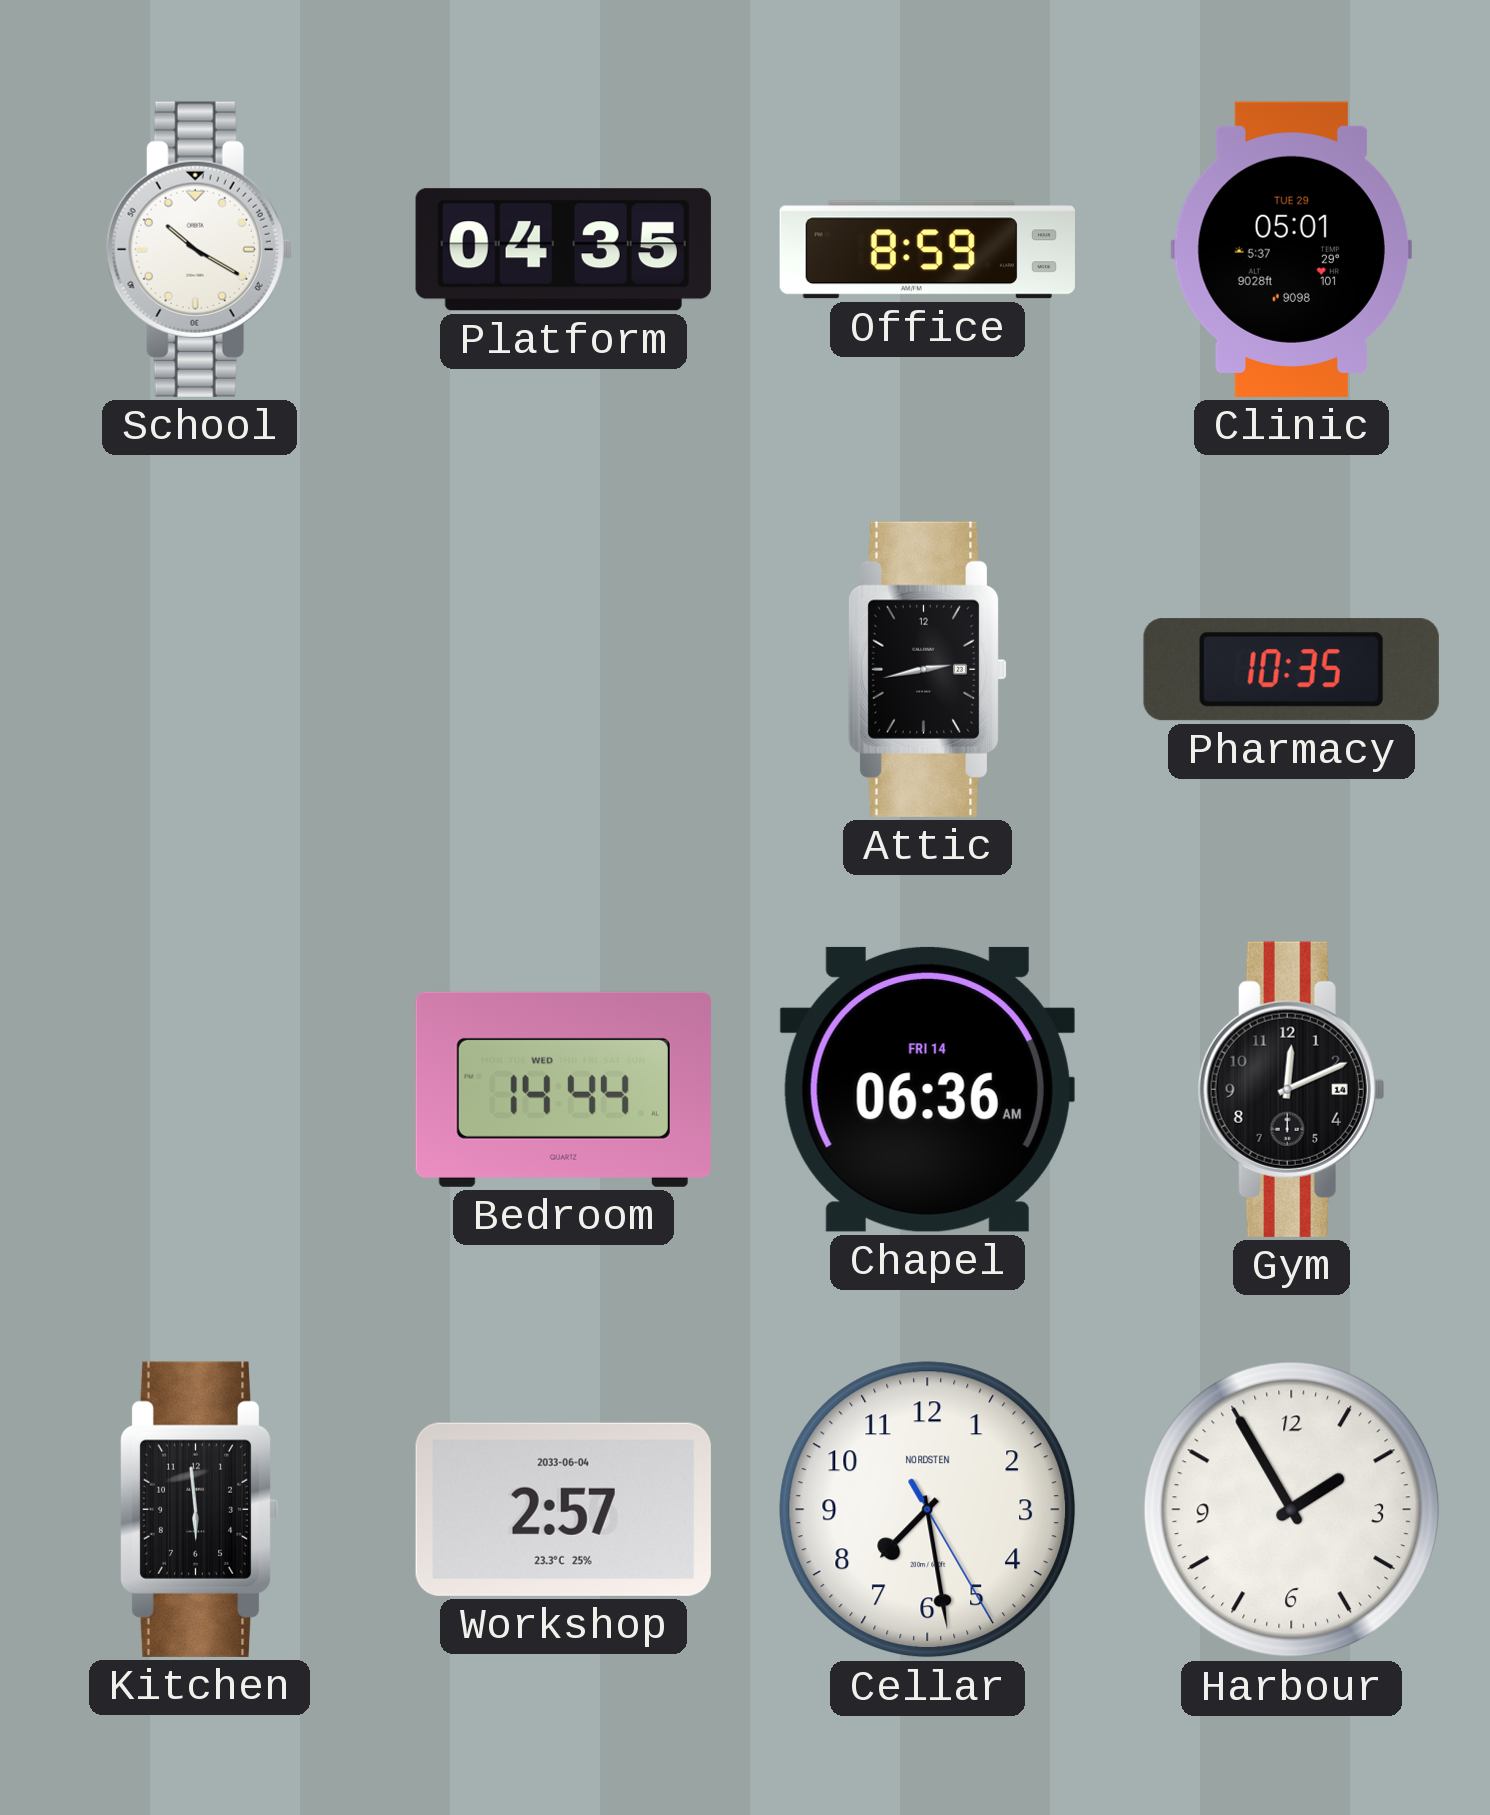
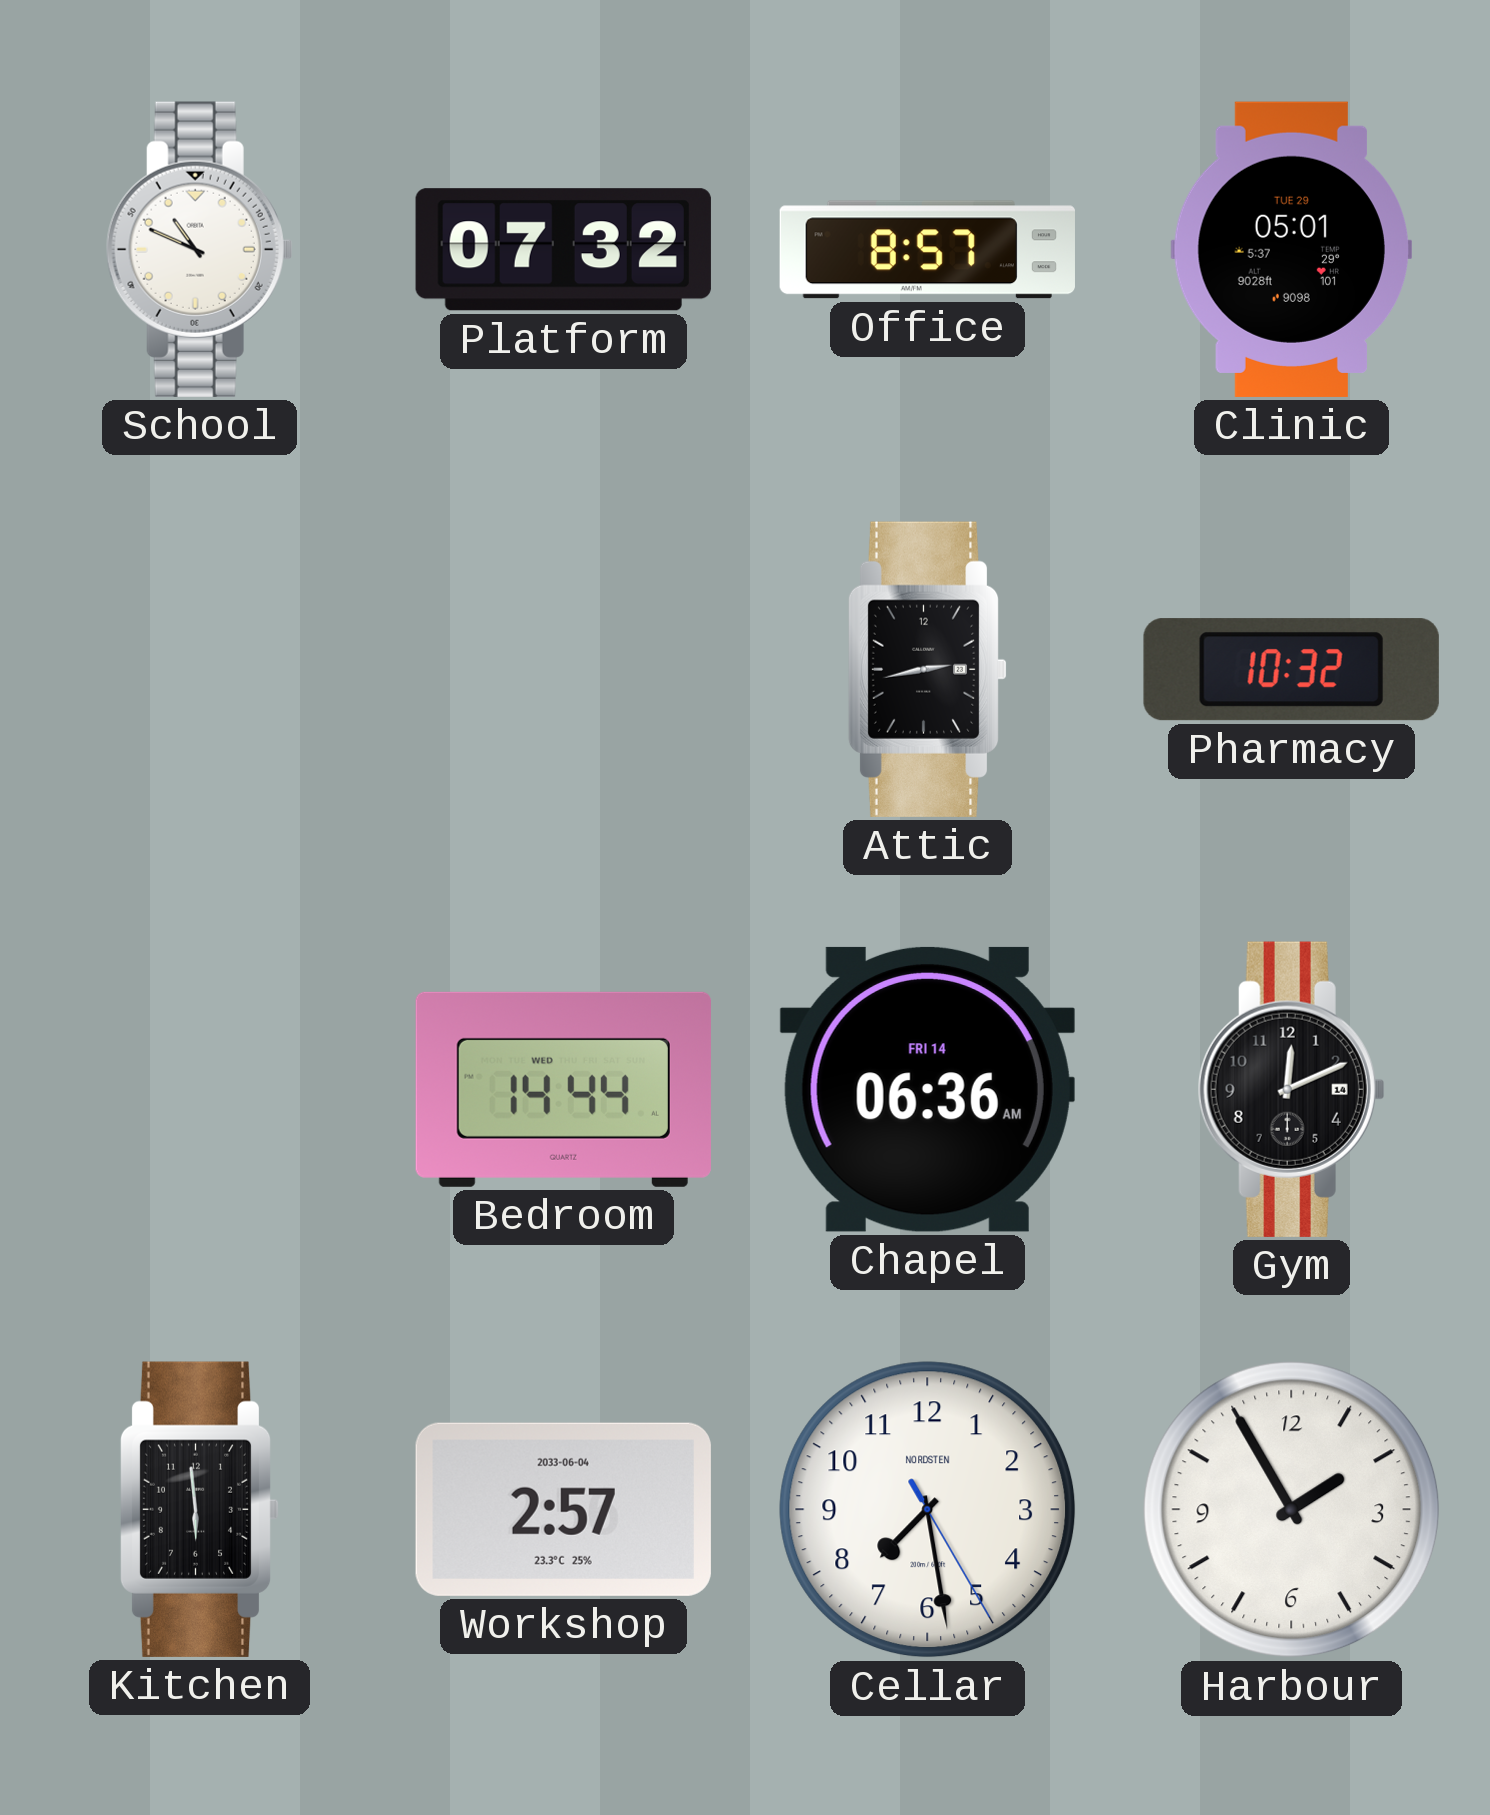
School: 10:20 -> 10:49
Platform: 04:35 -> 07:32
Office: 8:59 -> 8:57
Pharmacy: 10:35 -> 10:32
